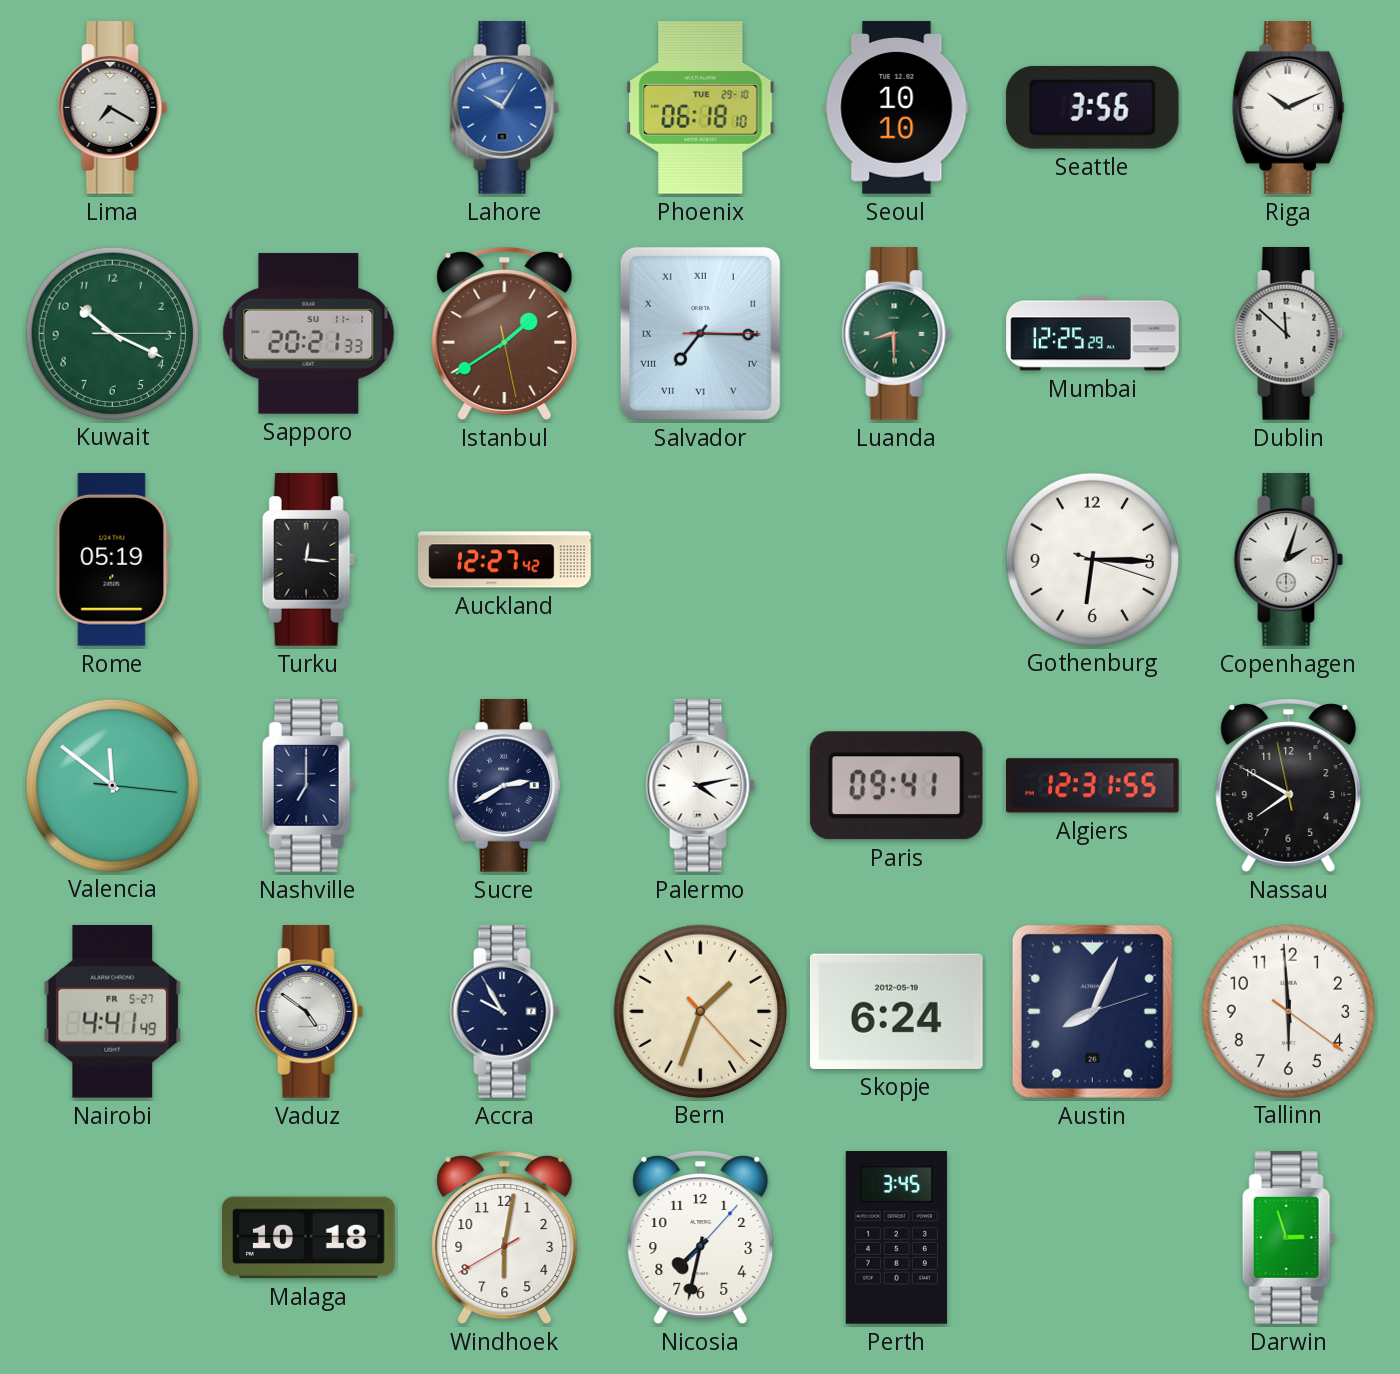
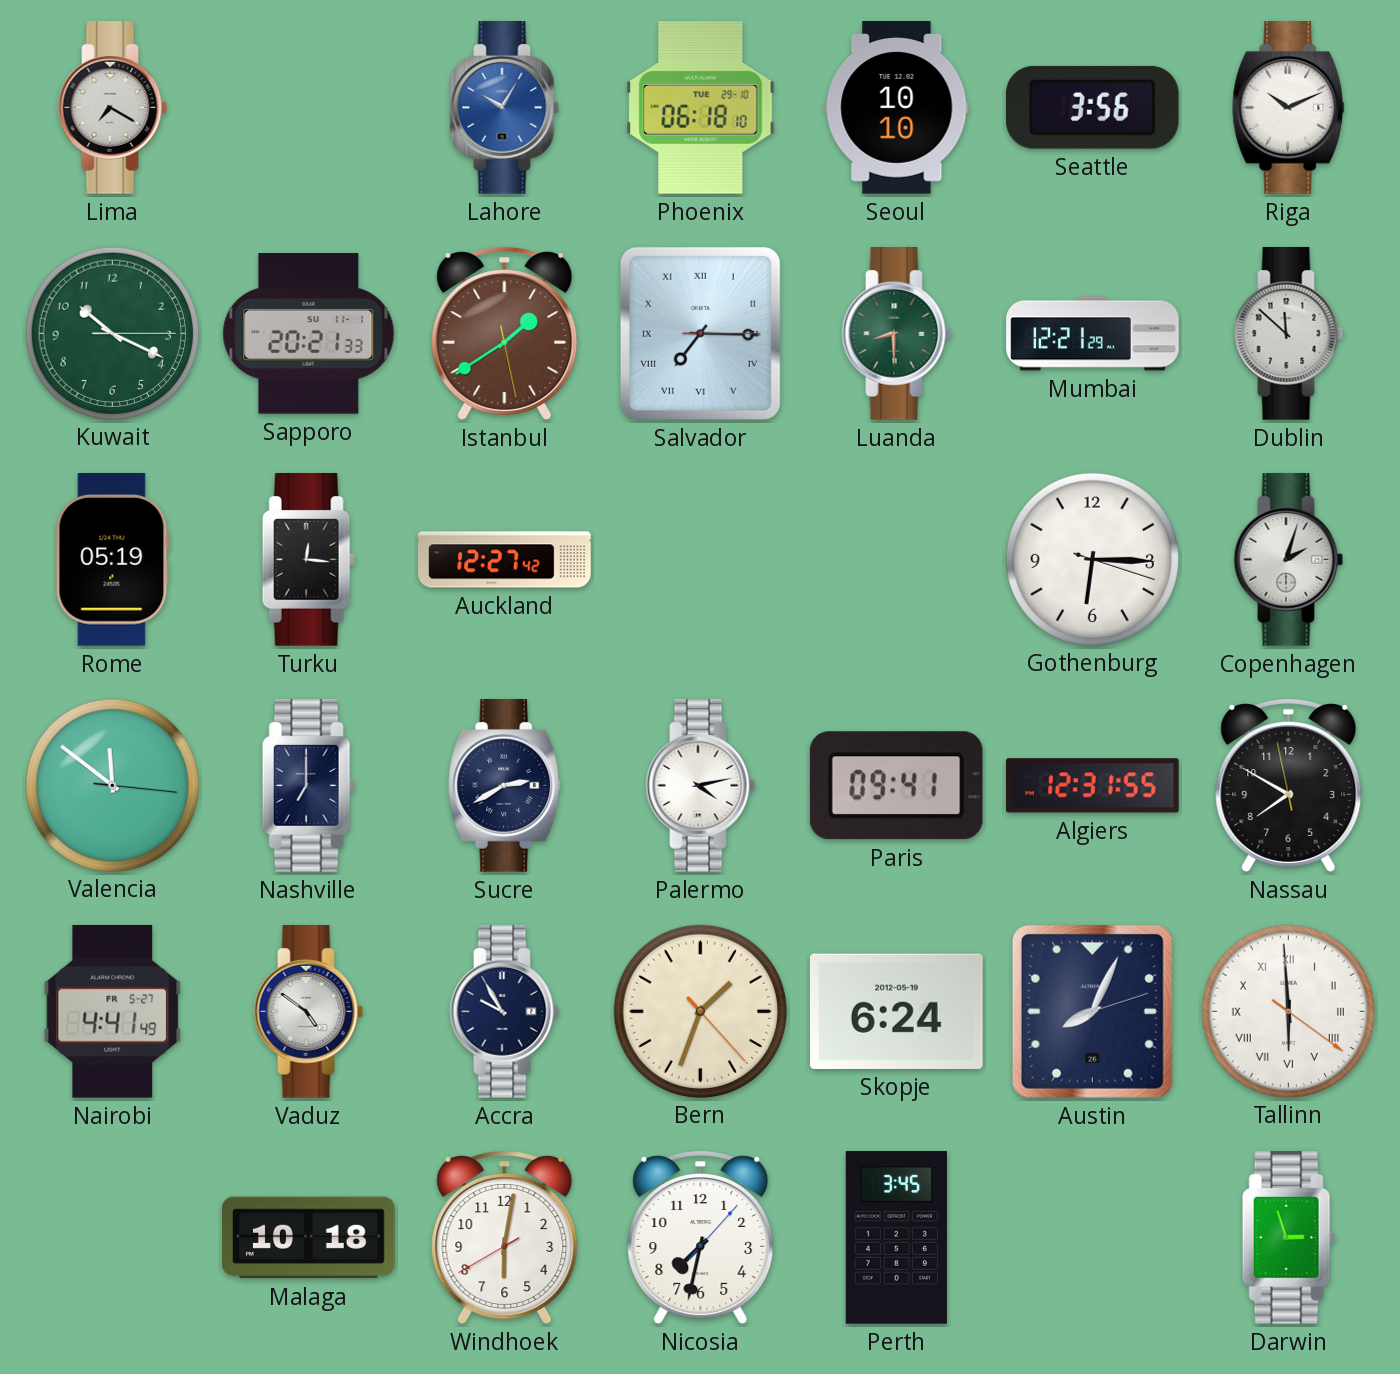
Mumbai: 12:25 -> 12:21
Tallinn numerals: Arabic -> Roman
